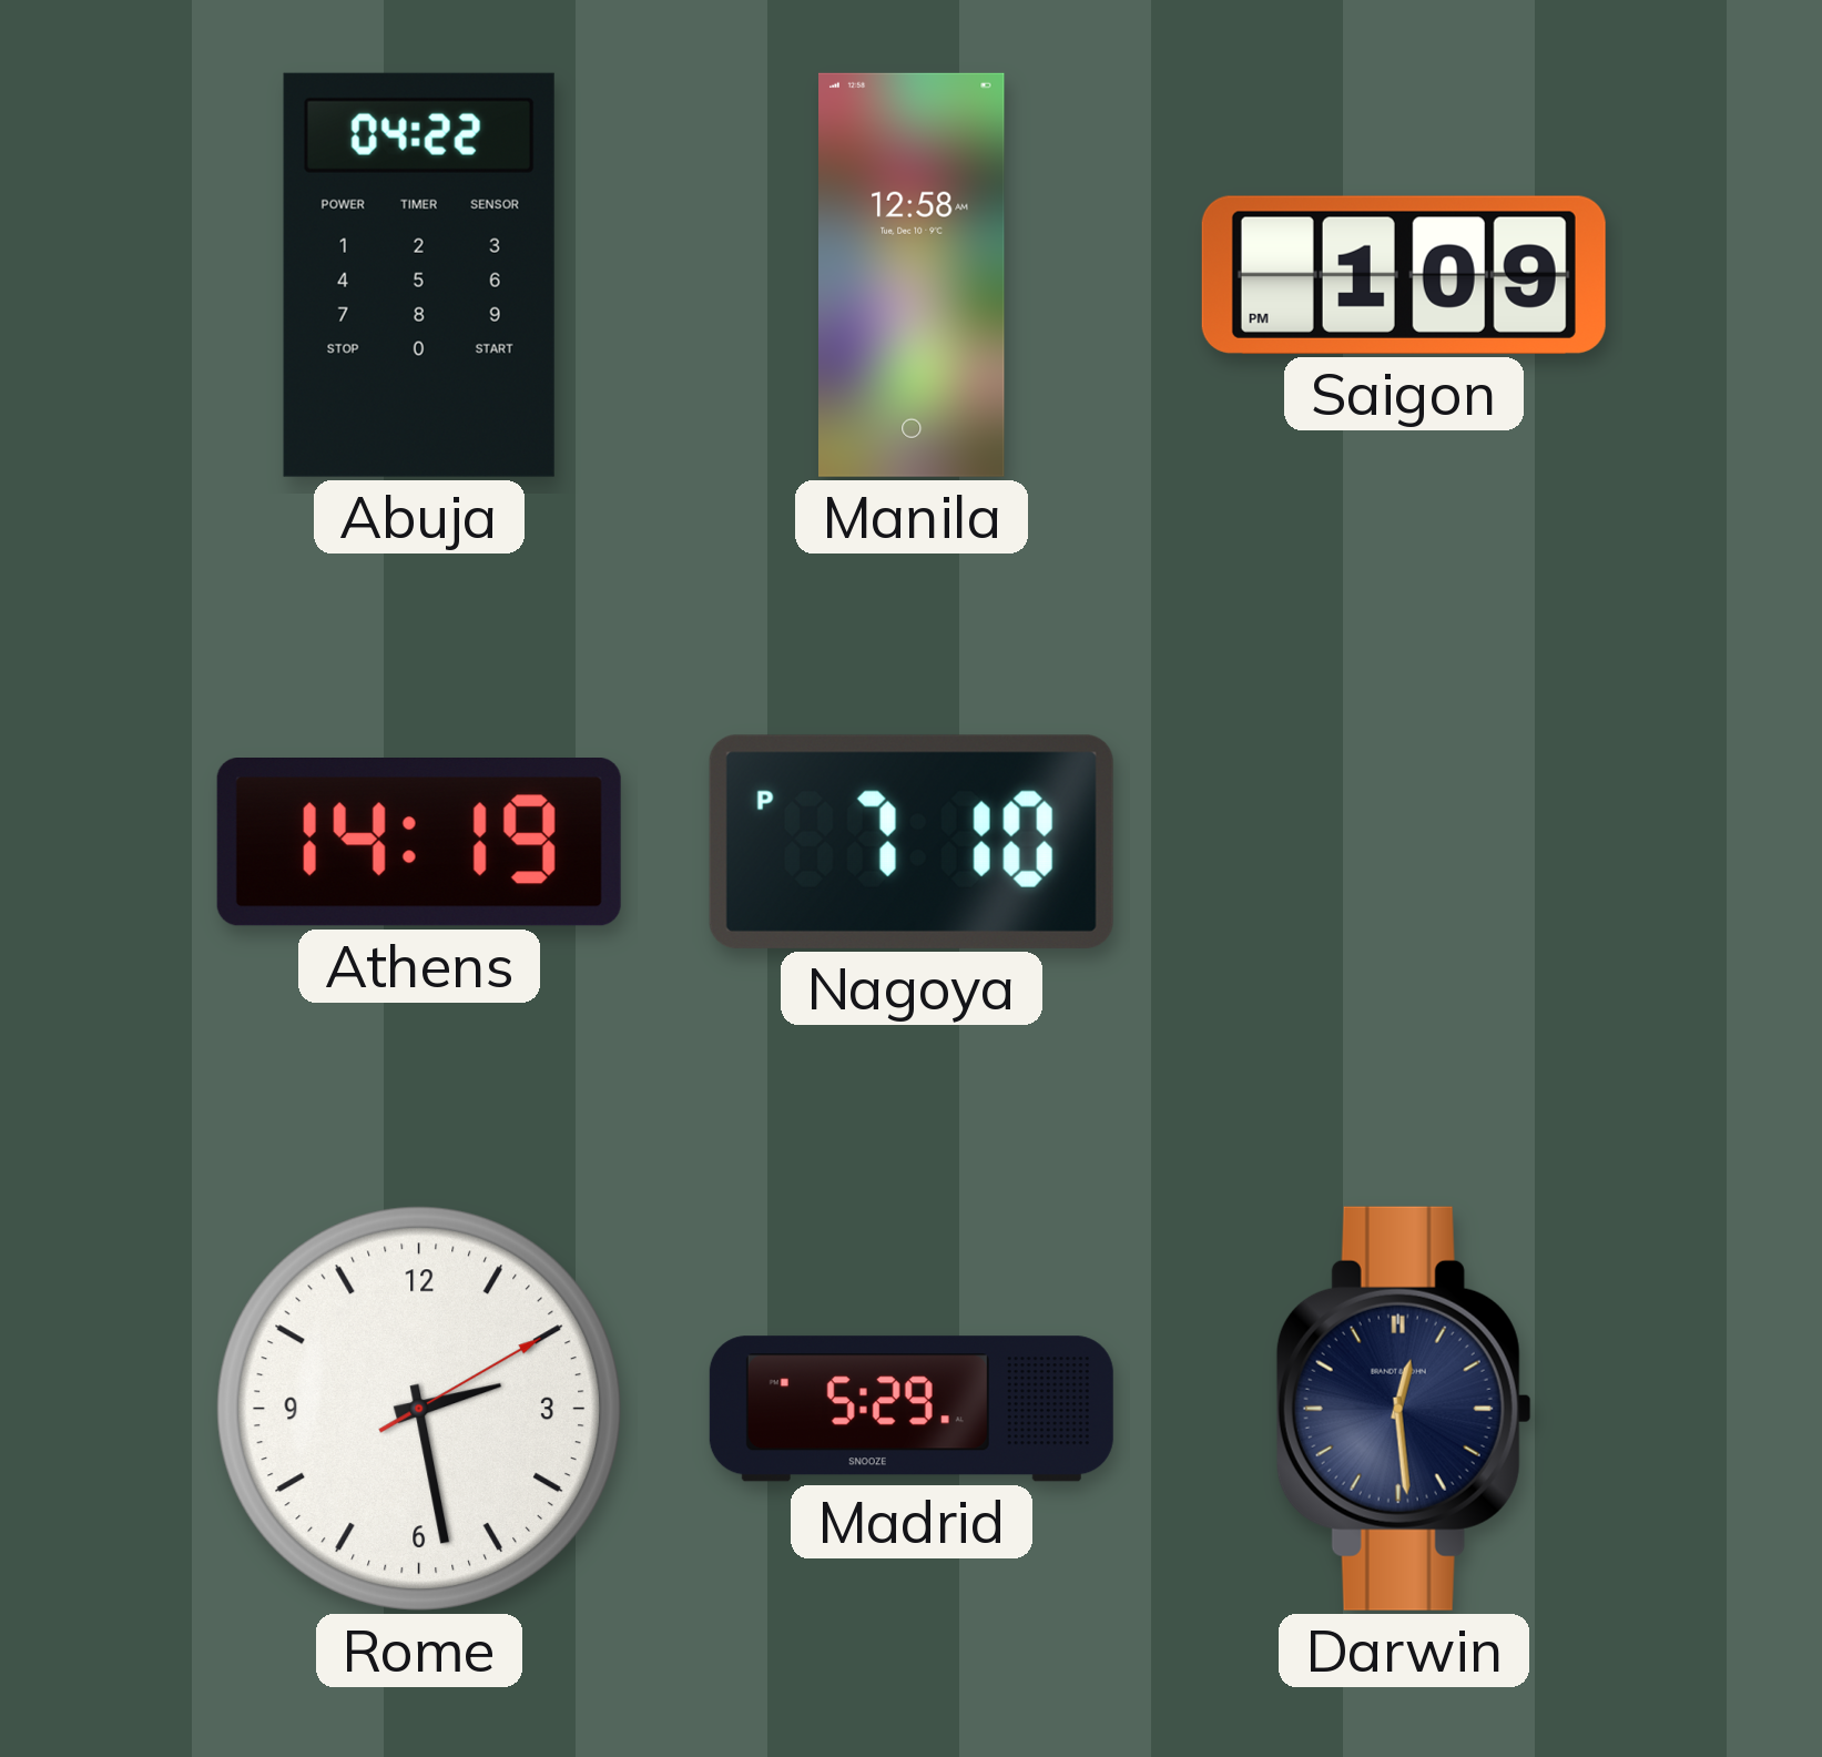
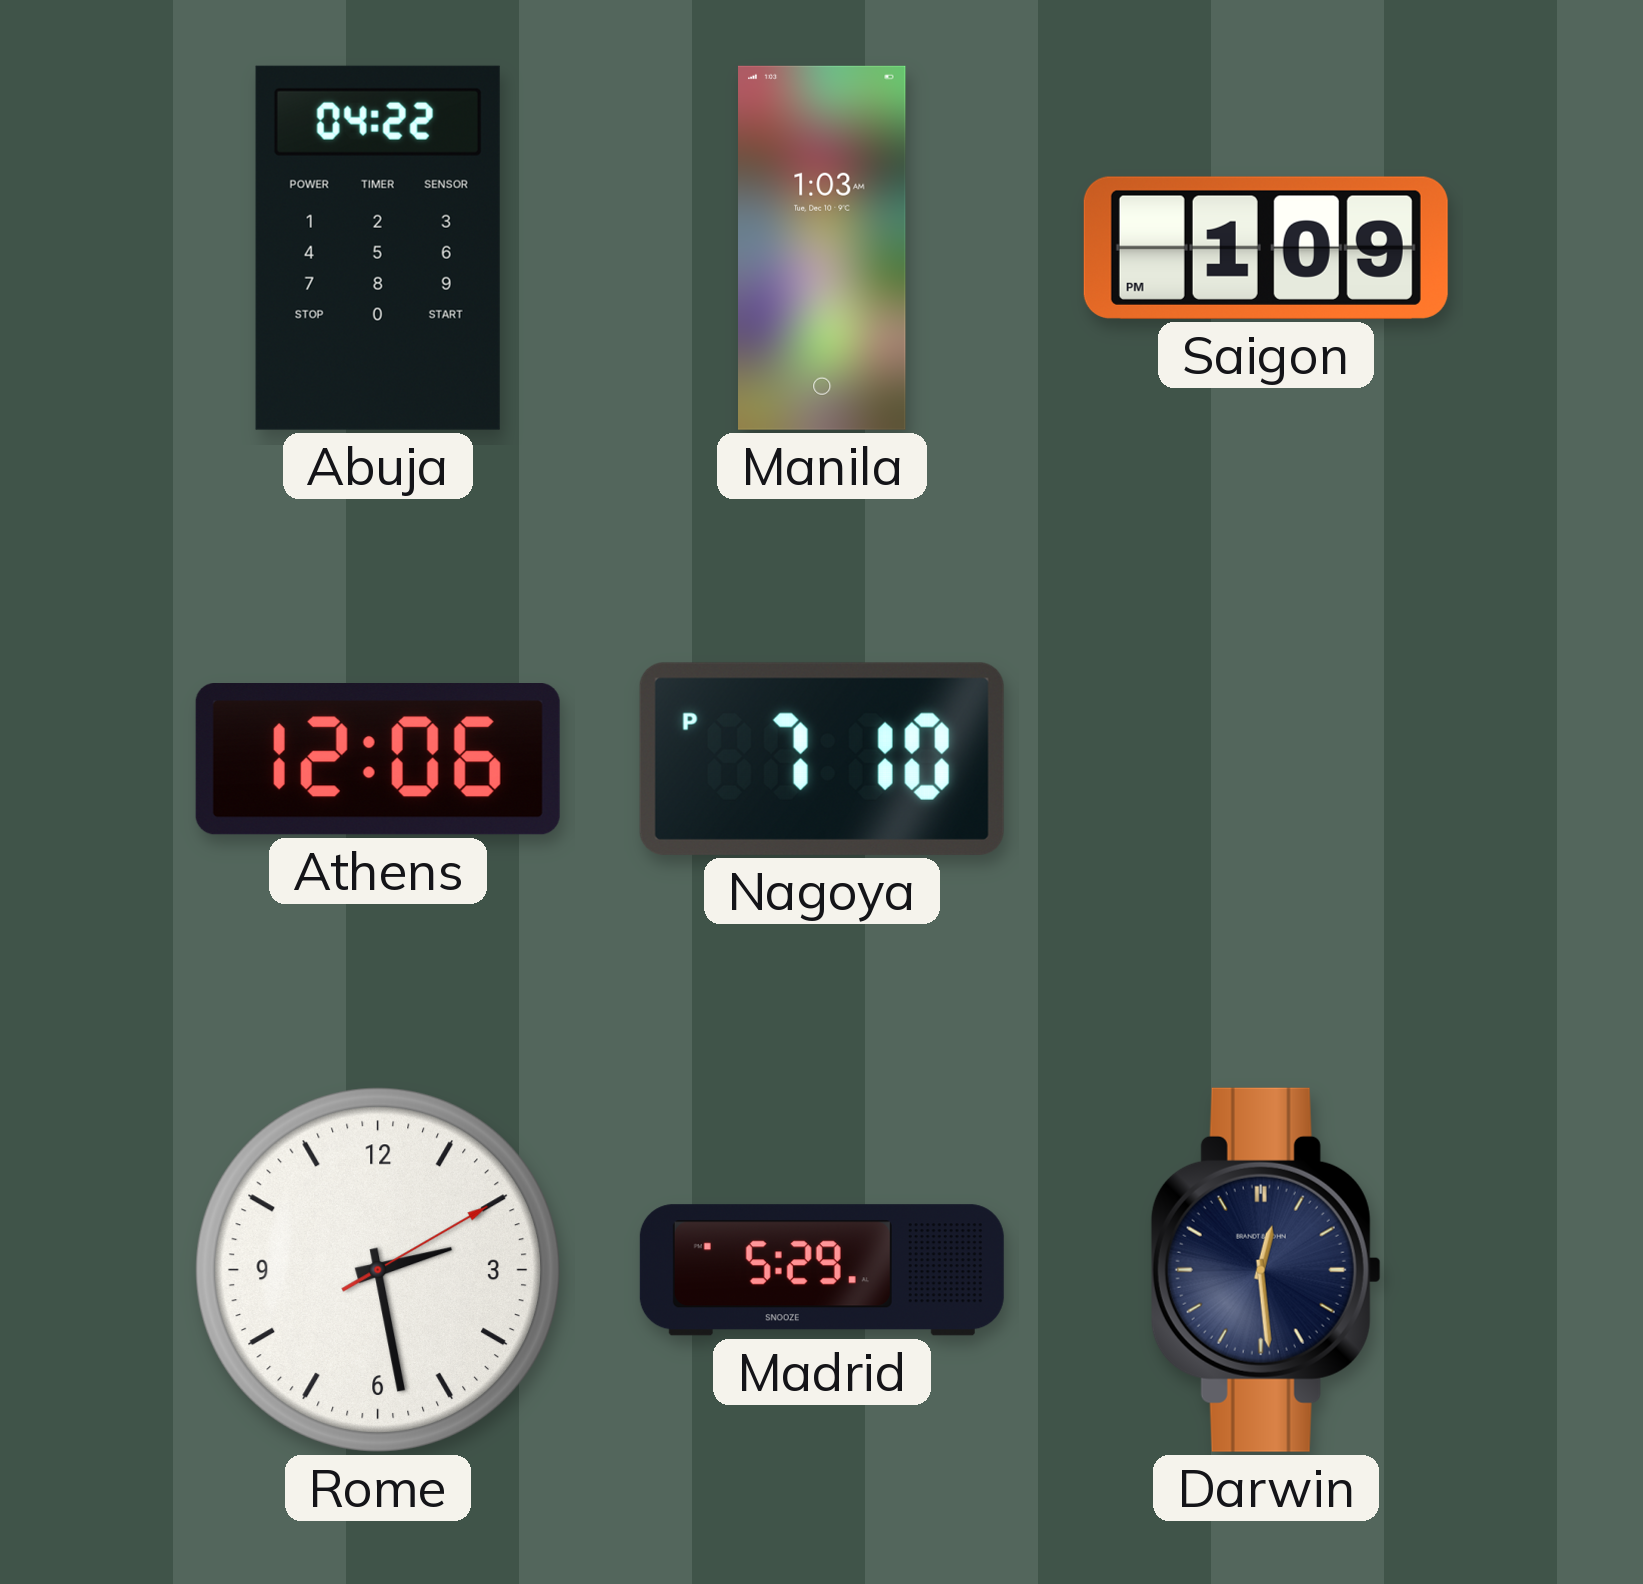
Manila: 12:58 -> 1:03
Athens: 14:19 -> 12:06
